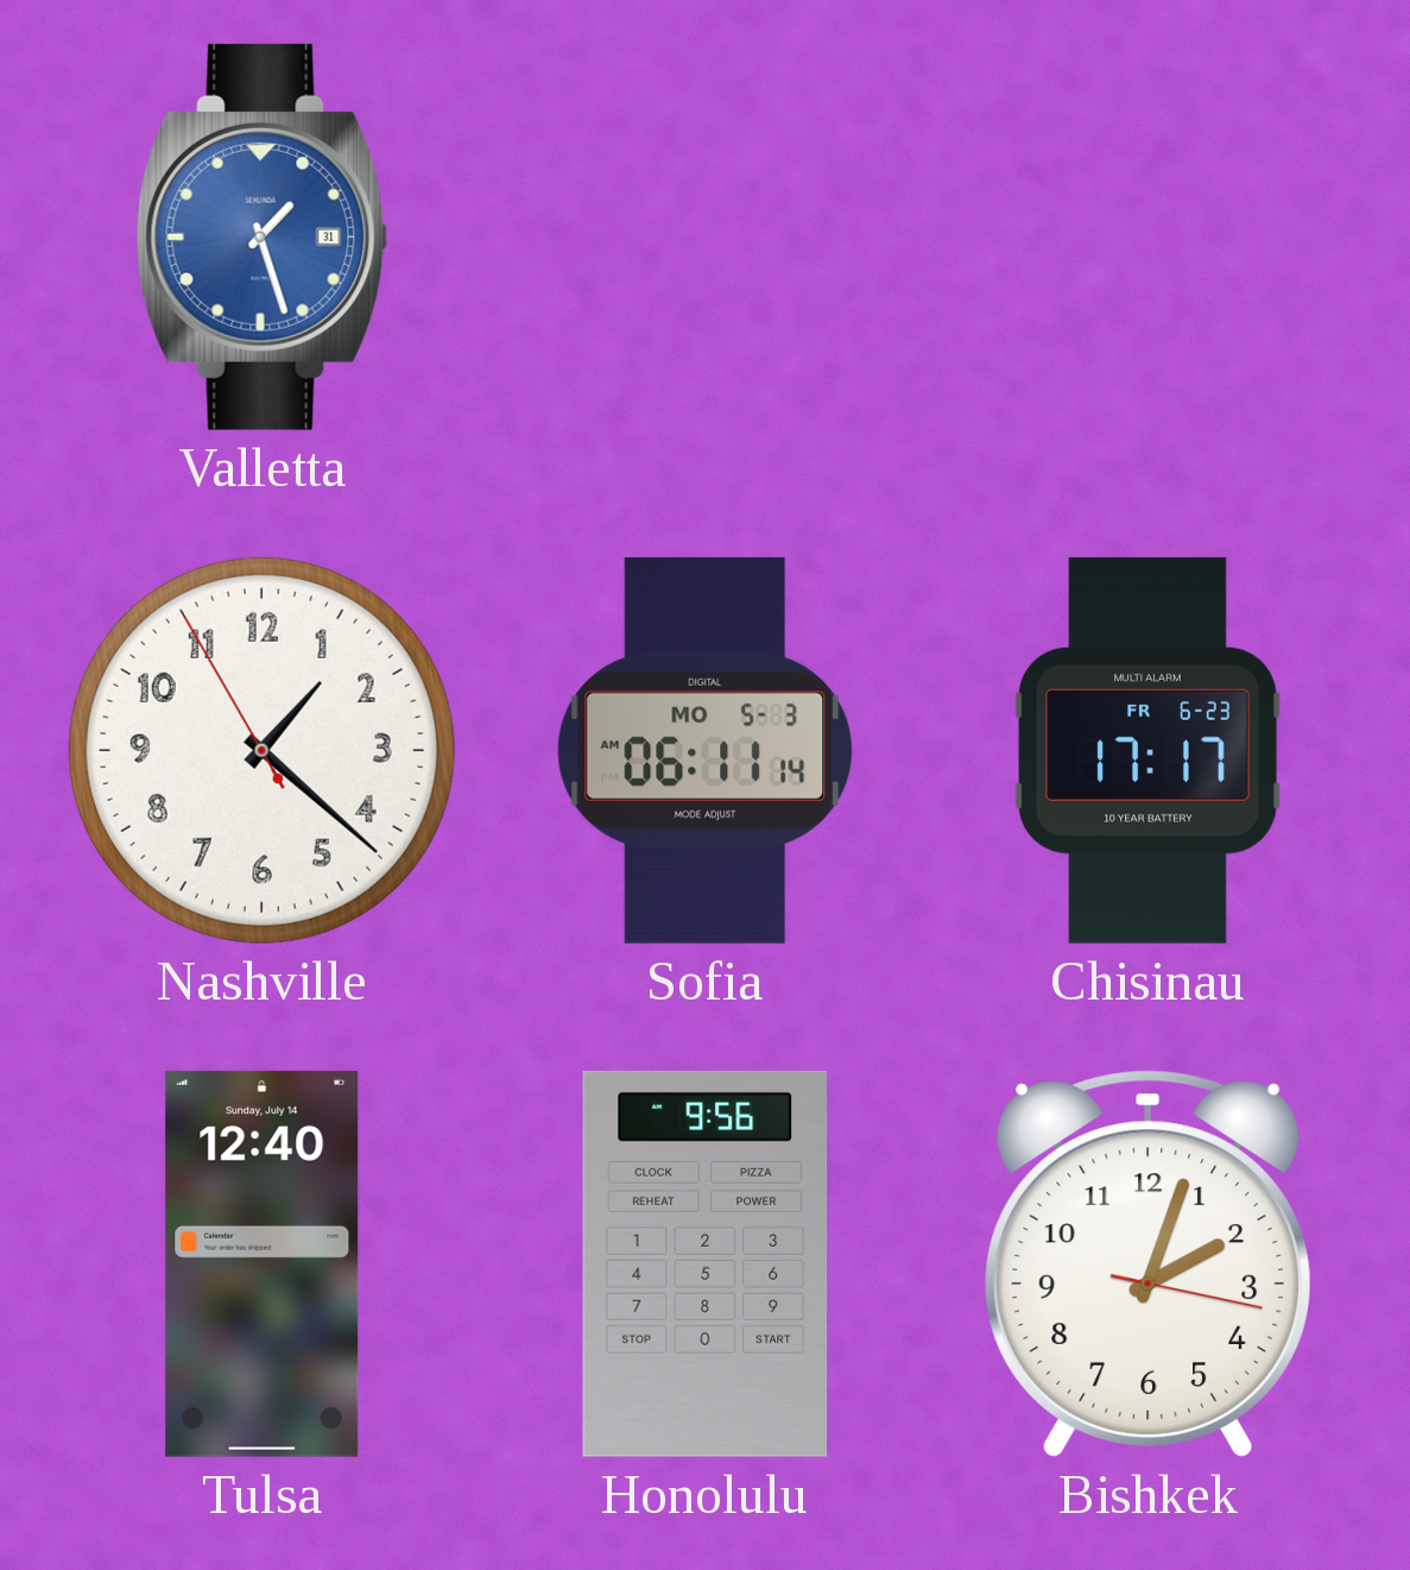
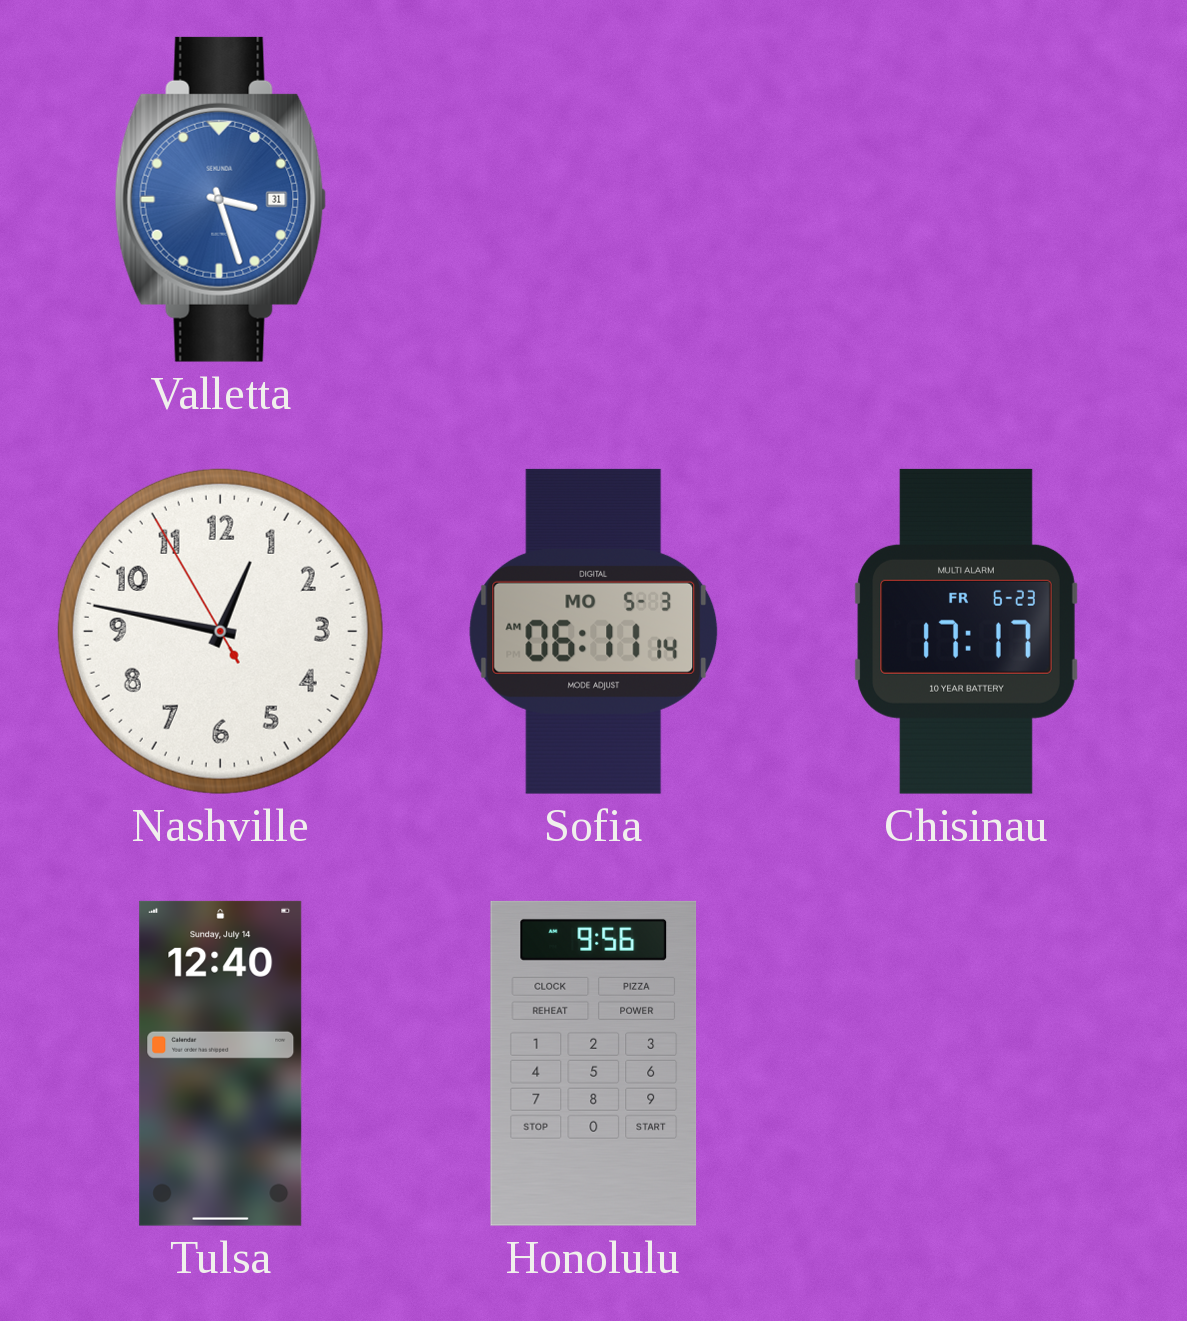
Valletta: 1:27 -> 3:27
Nashville: 1:21 -> 12:46
Bishkek: 2:03 -> none
